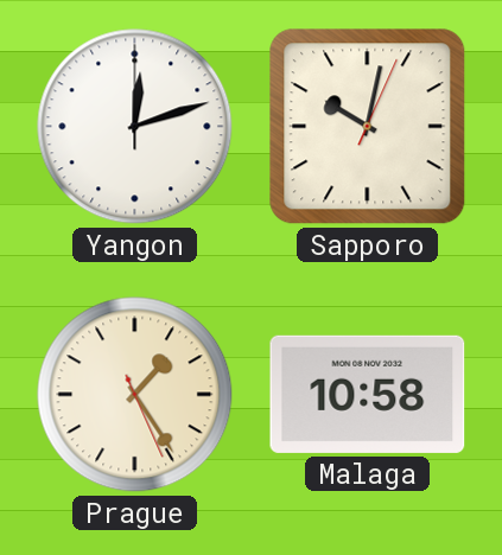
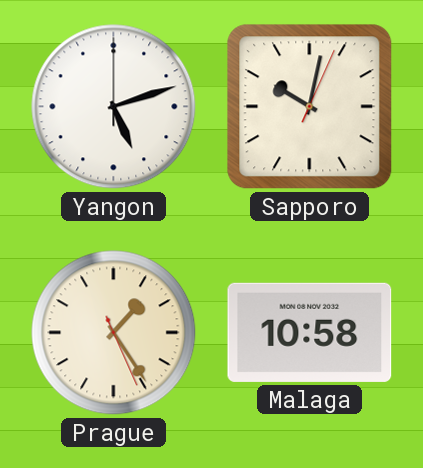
Yangon: 12:12 -> 5:12
